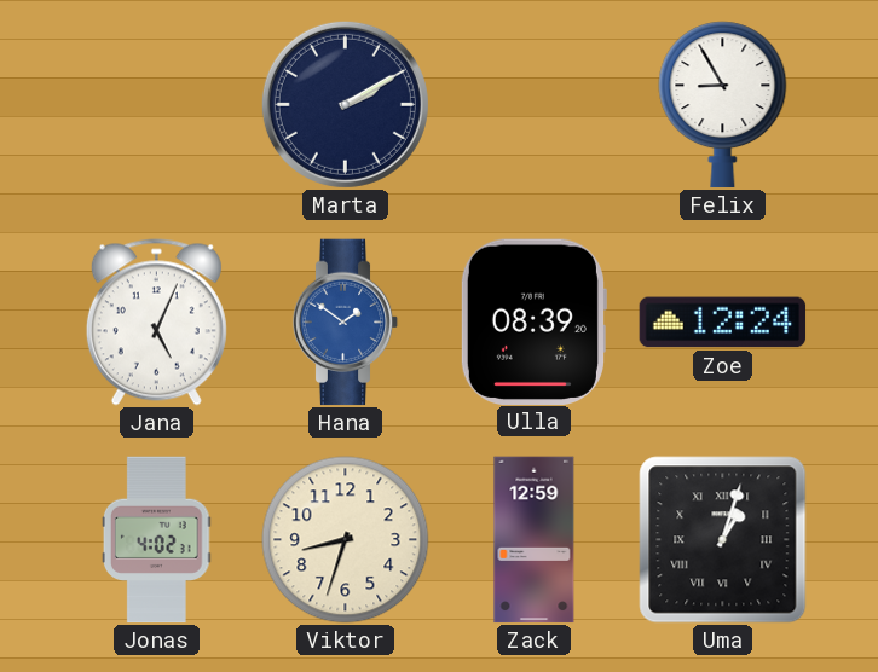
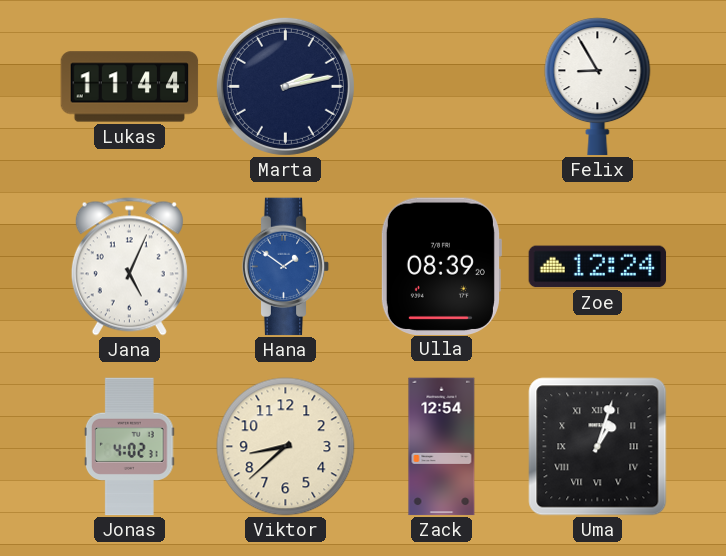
Lukas: none -> 11:44
Marta: 2:10 -> 2:13
Viktor: 8:33 -> 8:38
Zack: 12:59 -> 12:54
